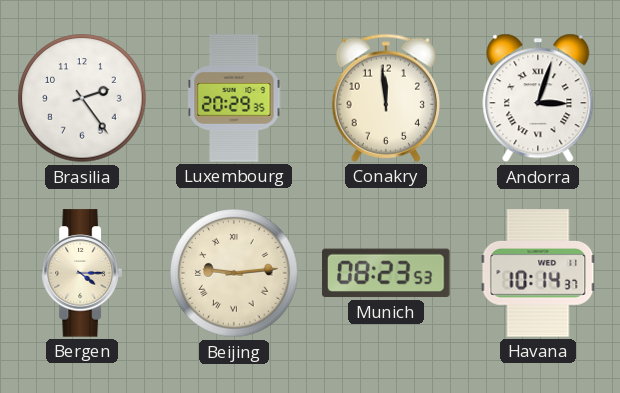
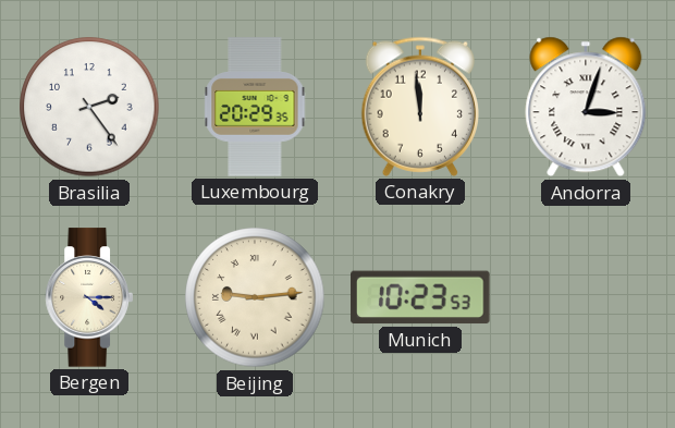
Munich: 08:23 -> 10:23
Havana: 10:14 -> none
